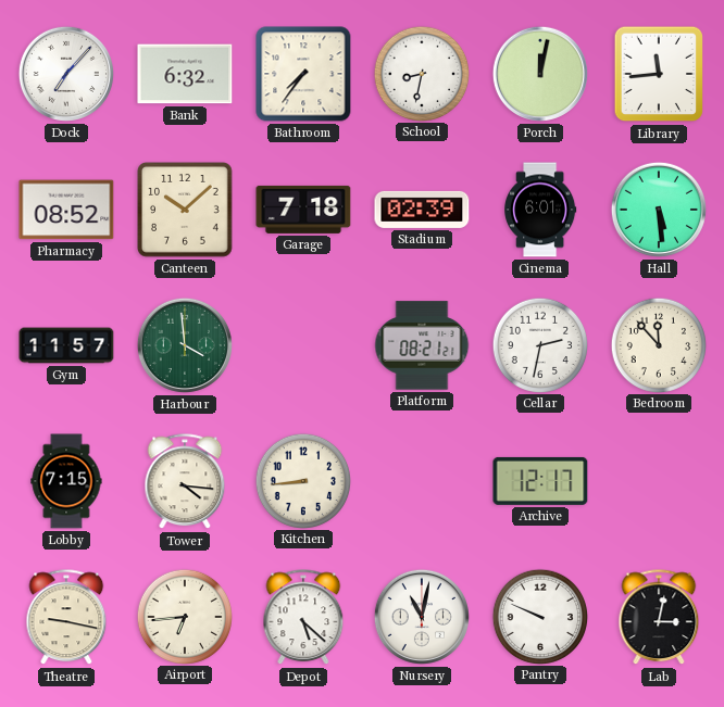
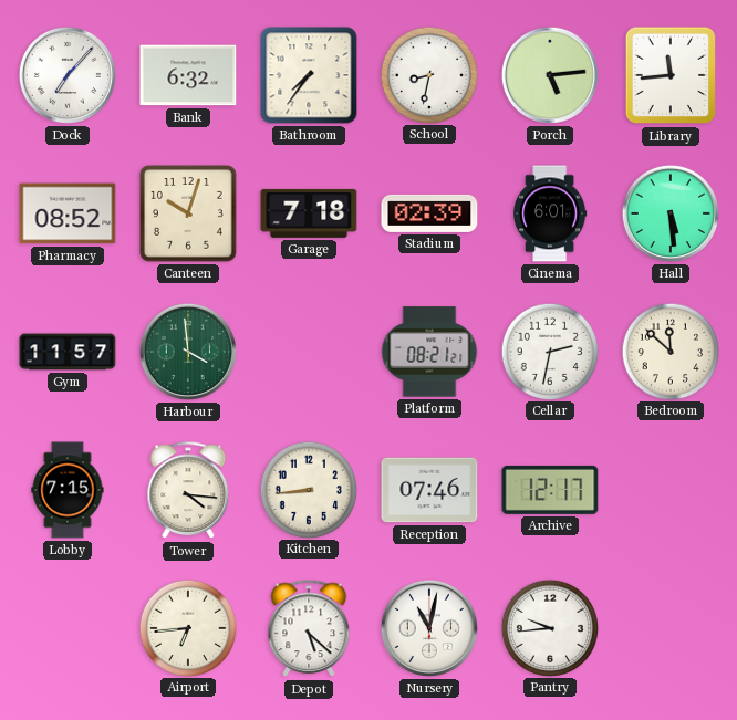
Porch: 12:02 -> 5:14
Canteen: 10:08 -> 10:03
Bedroom: 11:53 -> 11:52
Reception: none -> 07:46
Theatre: 9:17 -> none
Pantry: 9:49 -> 9:44
Lab: 3:02 -> none
